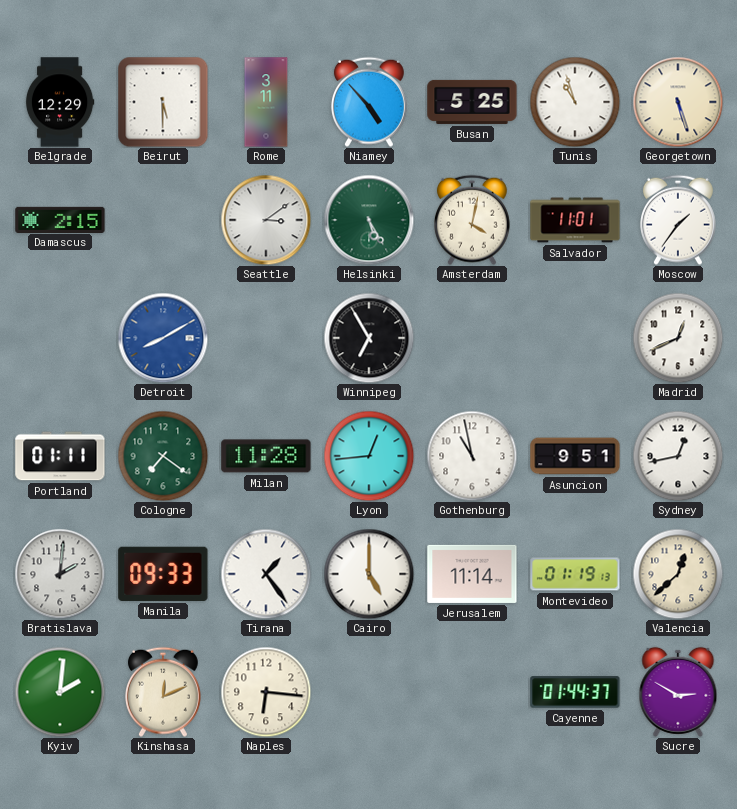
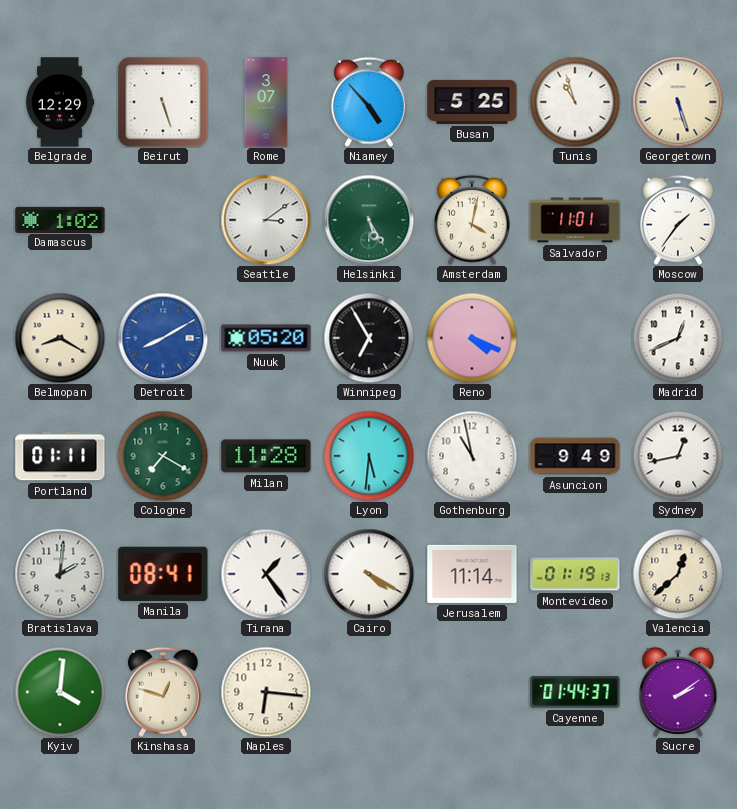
Beirut: 5:30 -> 5:27
Rome: 3:11 -> 3:07
Damascus: 2:15 -> 1:02
Belmopan: none -> 8:20
Nuuk: none -> 05:20
Reno: none -> 4:19
Cologne: 7:21 -> 7:20
Lyon: 12:44 -> 5:31
Asuncion: 9:51 -> 9:49
Manila: 09:33 -> 08:41
Cairo: 5:00 -> 4:20
Kyiv: 2:01 -> 4:01
Kinshasa: 12:11 -> 12:48
Sucre: 2:50 -> 2:09
